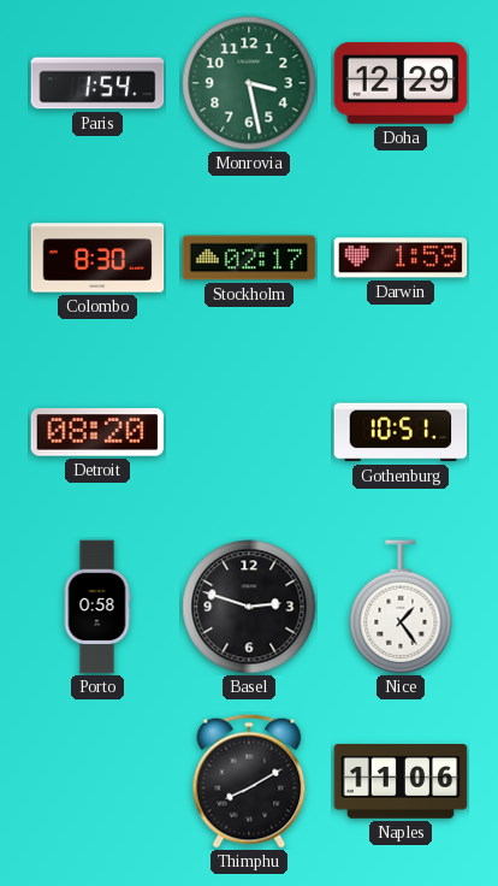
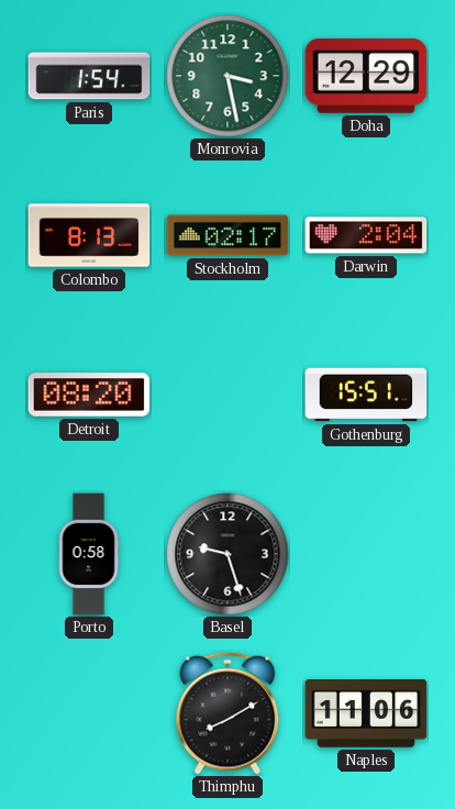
Colombo: 8:30 -> 8:13
Darwin: 1:59 -> 2:04
Gothenburg: 10:51 -> 15:51
Basel: 2:48 -> 9:27
Nice: 1:24 -> none
